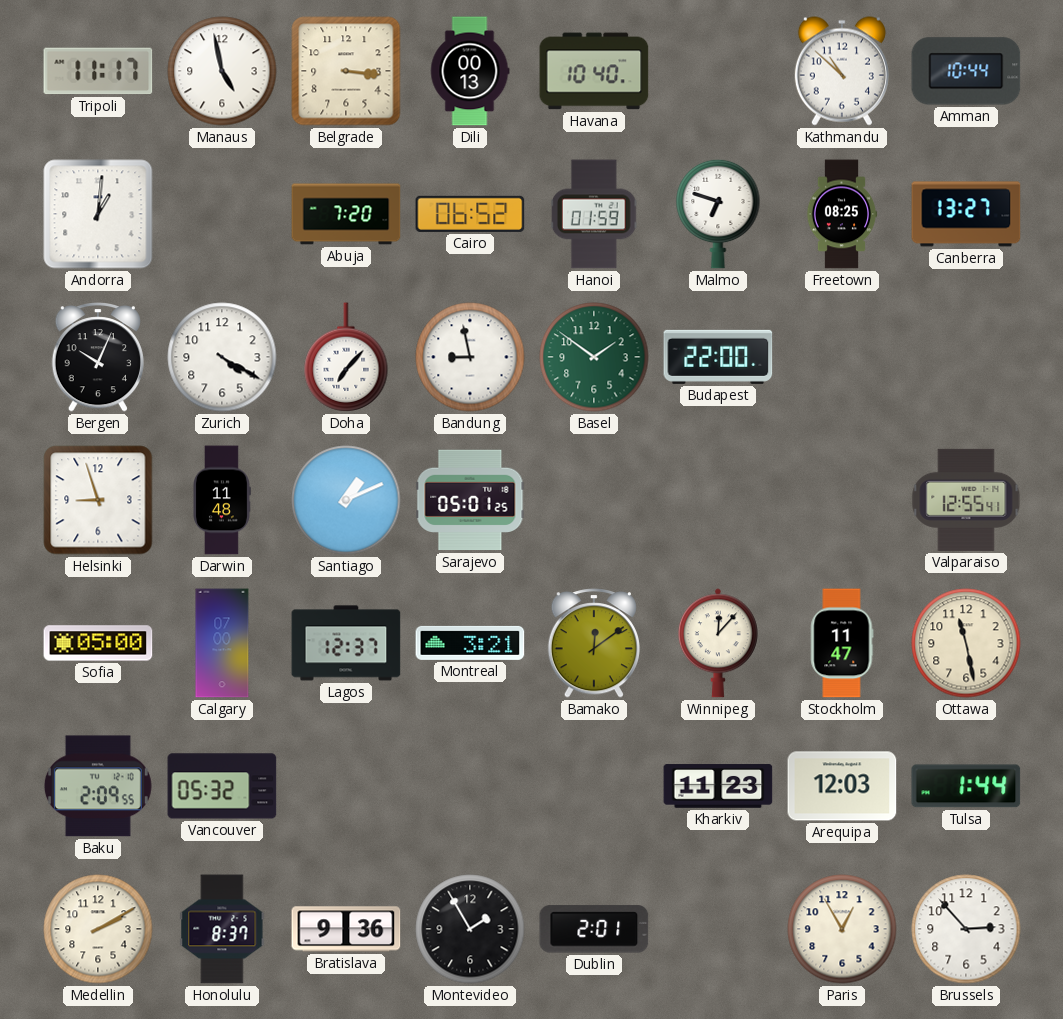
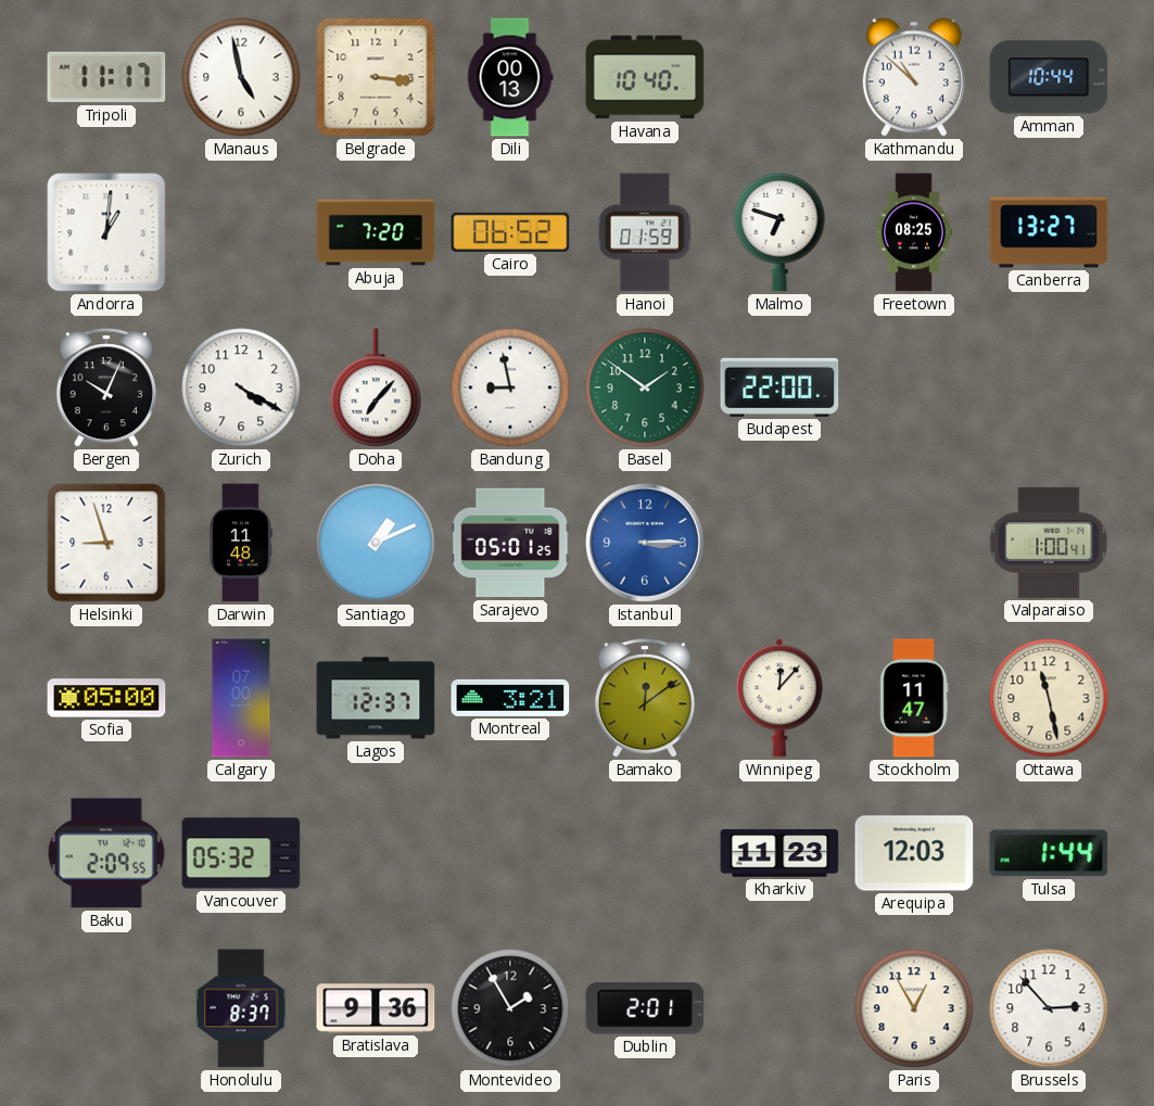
Istanbul: none -> 3:15
Valparaiso: 12:55 -> 1:00
Medellin: 2:10 -> none
